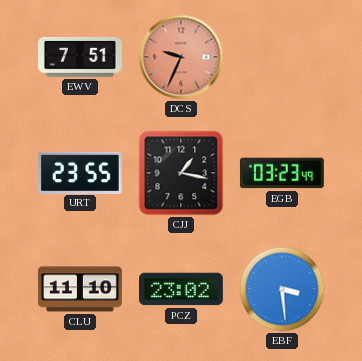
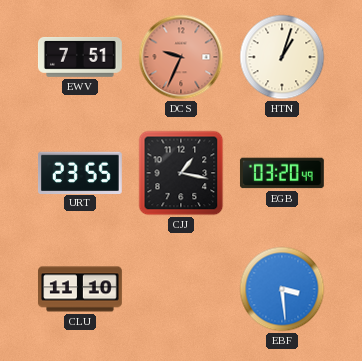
HTN: none -> 1:03
EGB: 03:23 -> 03:20
PCZ: 23:02 -> none
